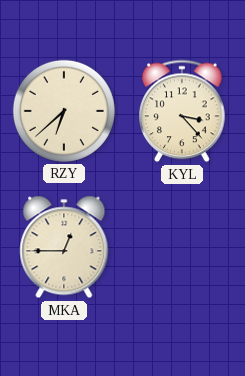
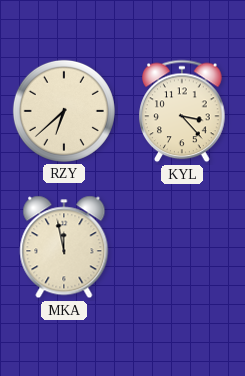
MKA: 12:45 -> 11:58
